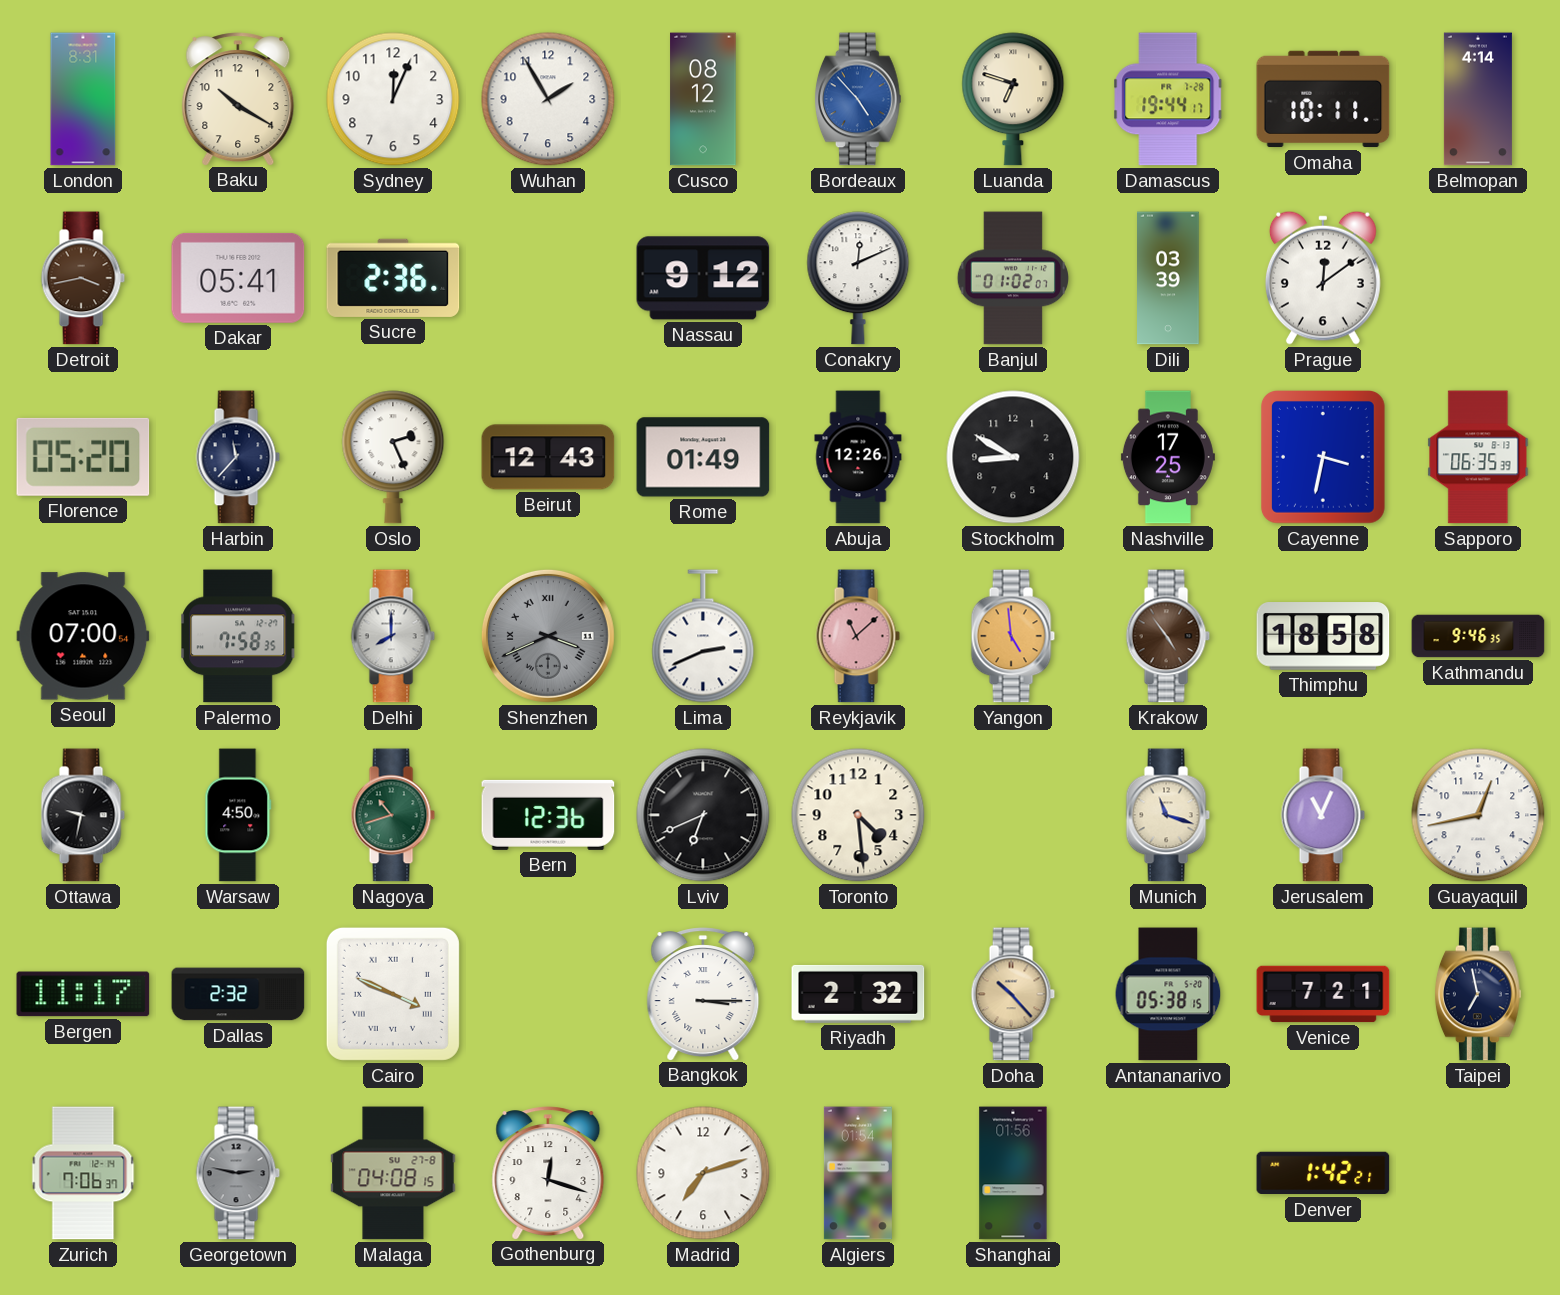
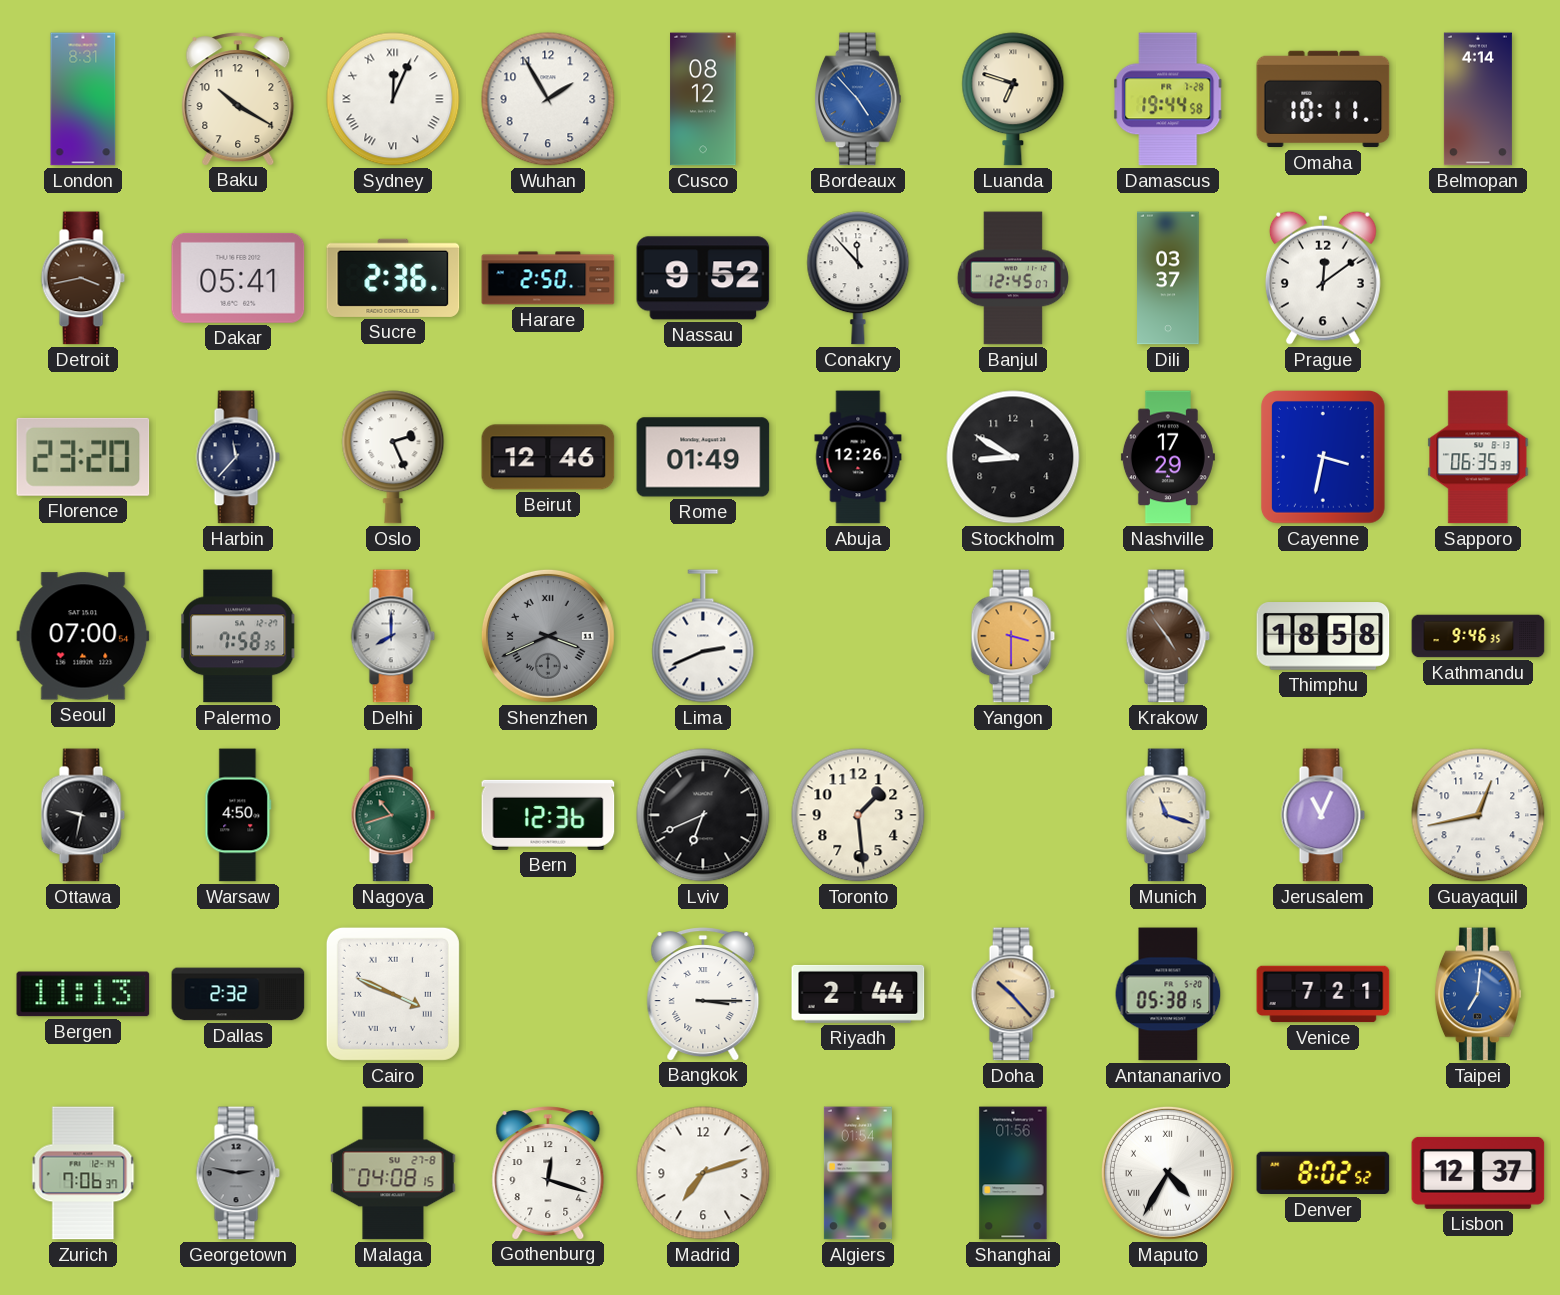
Sydney numerals: Arabic -> Roman
Damascus: 19:44:17 -> 19:44:58
Harare: none -> 2:50
Nassau: 9:12 -> 9:52
Conakry: 12:11 -> 11:53
Banjul: 01:02 -> 12:45
Dili: 03:39 -> 03:37
Florence: 05:20 -> 23:20
Beirut: 12:43 -> 12:46
Nashville: 17:25 -> 17:29
Reykjavik: 11:08 -> none
Yangon: 4:59 -> 3:30
Toronto: 4:29 -> 1:29
Bergen: 11:17 -> 11:13
Riyadh: 2:32 -> 2:44
Taipei: 6:58 -> 7:01
Taipei dial: navy -> blue
Maputo: none -> 4:35
Denver: 1:42 -> 8:02
Lisbon: none -> 12:37
